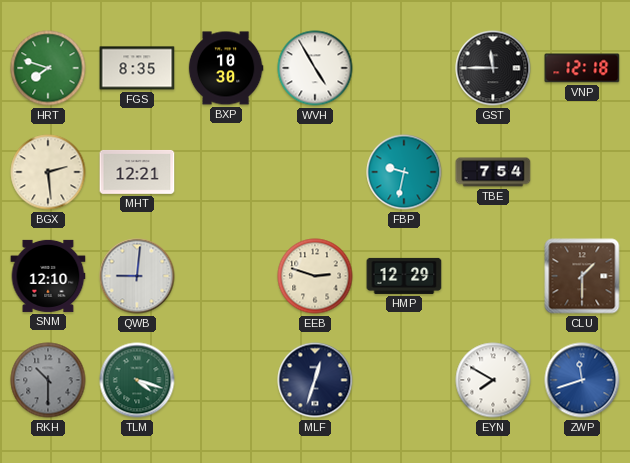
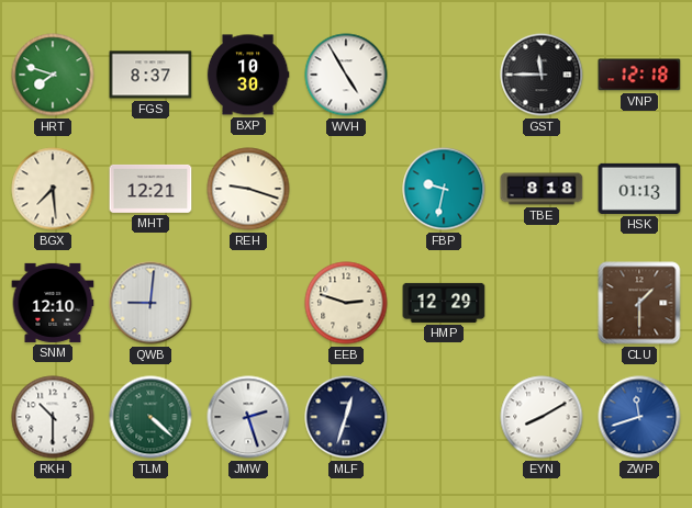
FGS: 8:35 -> 8:37
BGX: 2:29 -> 7:29
REH: none -> 9:18
TBE: 7:54 -> 8:18
HSK: none -> 01:13
RKH dial: grey -> white
TLM: 4:18 -> 4:22
JMW: none -> 2:27
EYN: 7:50 -> 8:10
